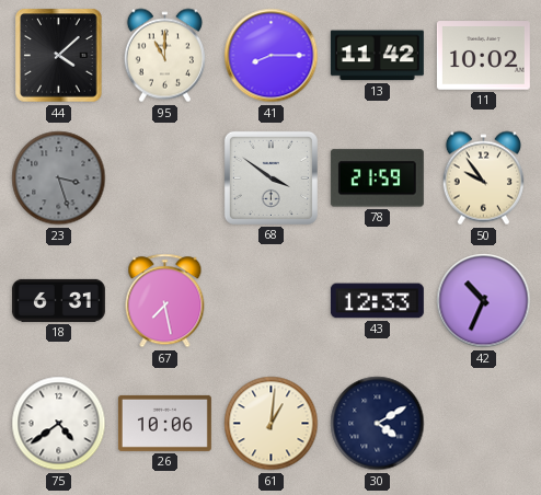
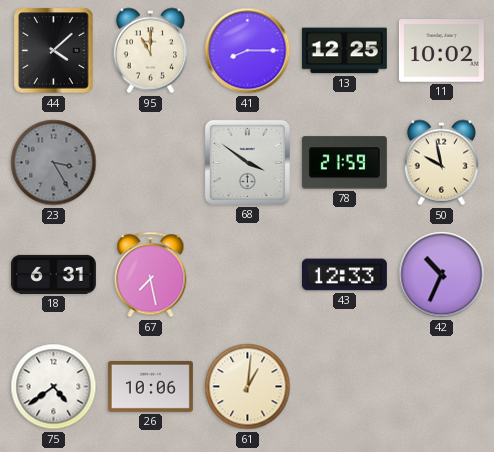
13: 11:42 -> 12:25
23: 3:27 -> 3:25
50: 9:54 -> 9:58
30: 4:10 -> none
